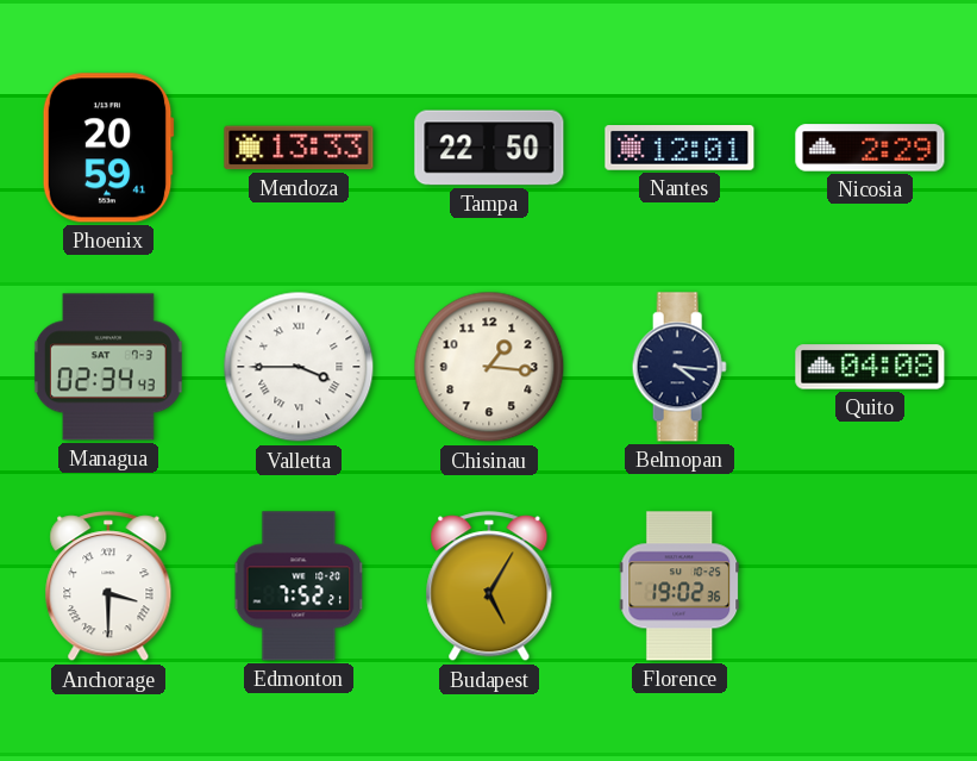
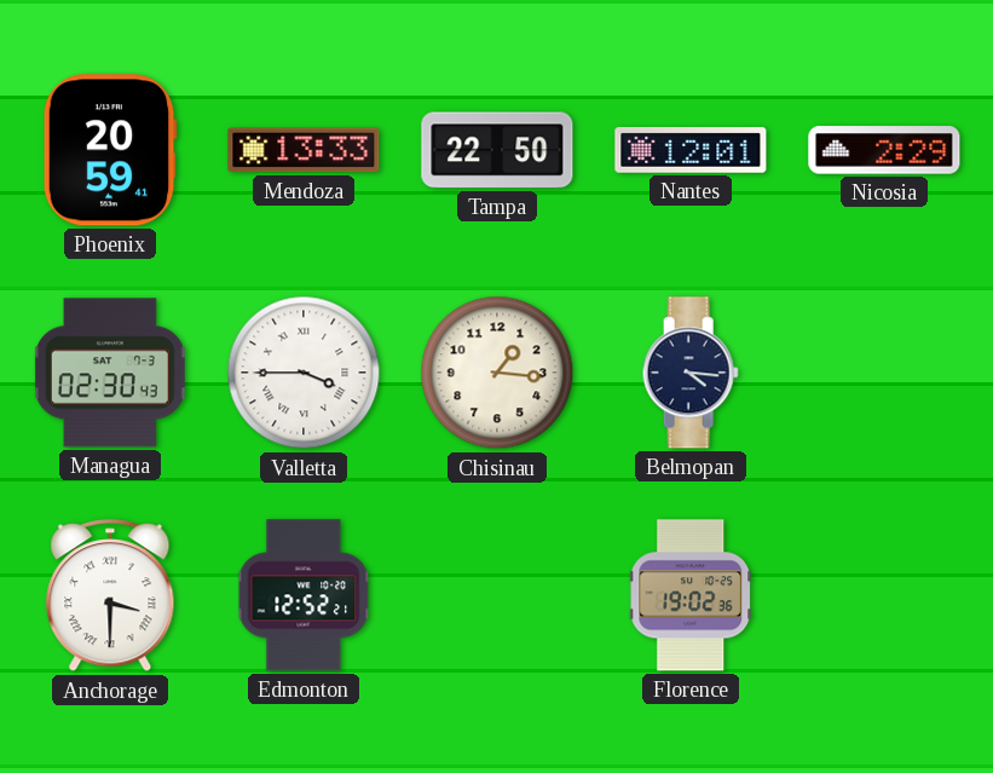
Managua: 02:34 -> 02:30
Quito: 04:08 -> none
Edmonton: 7:52 -> 12:52
Budapest: 5:05 -> none
